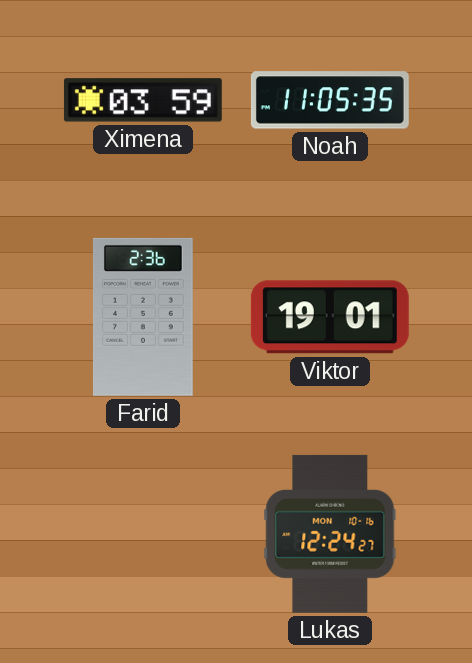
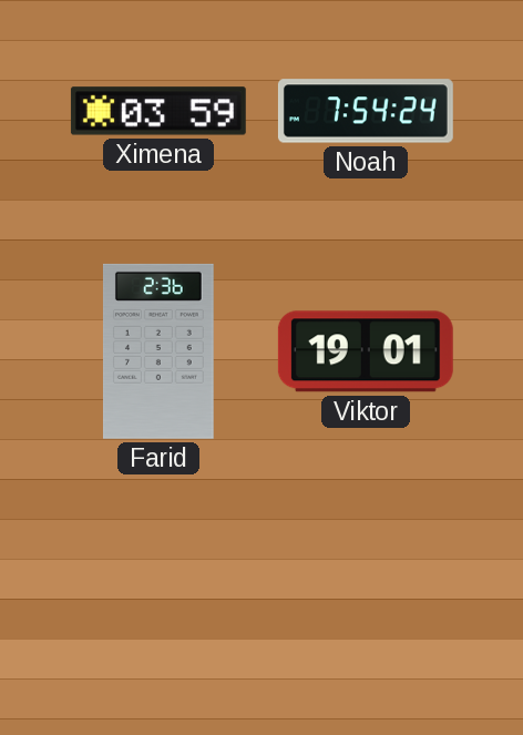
Noah: 11:05 -> 7:54
Lukas: 12:24 -> none
